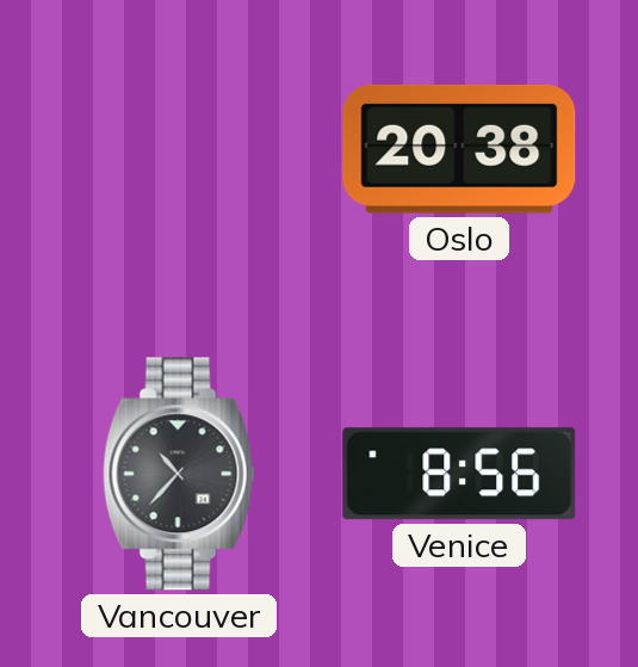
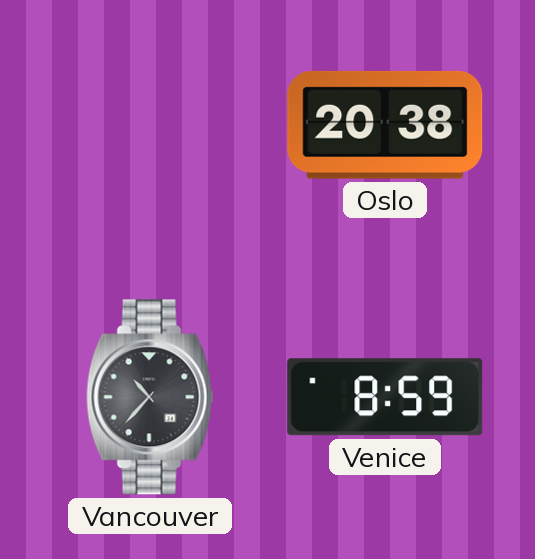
Venice: 8:56 -> 8:59
